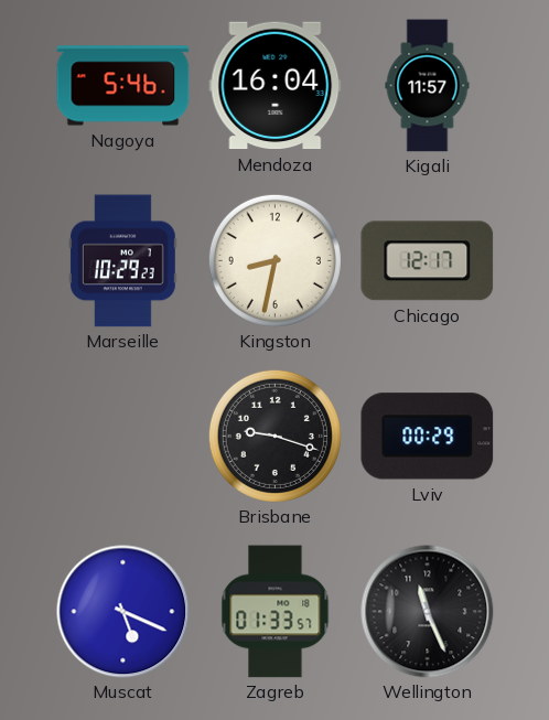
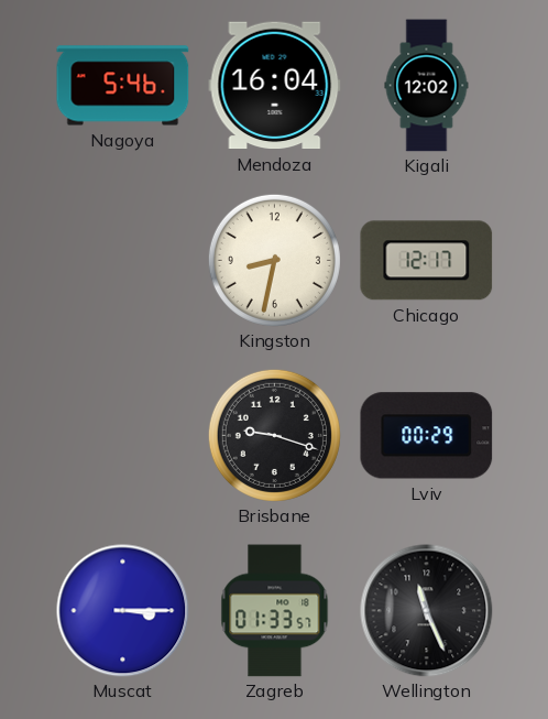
Kigali: 11:57 -> 12:02
Marseille: 10:29 -> none
Muscat: 5:19 -> 3:15
